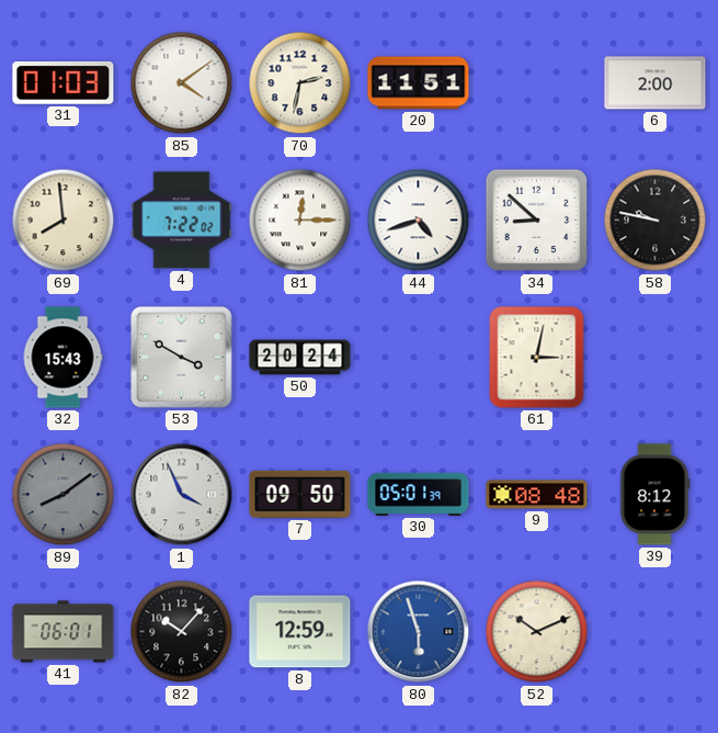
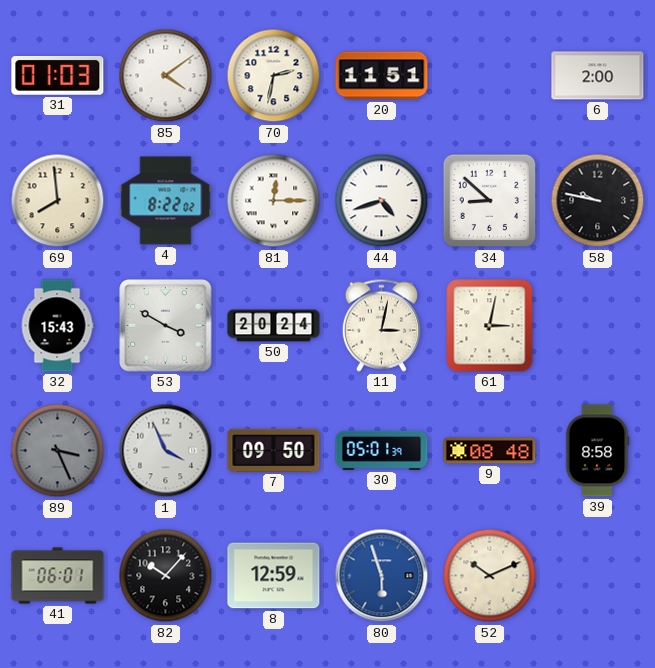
4: 7:22 -> 8:22
11: none -> 3:02
89: 8:09 -> 3:26
39: 8:12 -> 8:58
